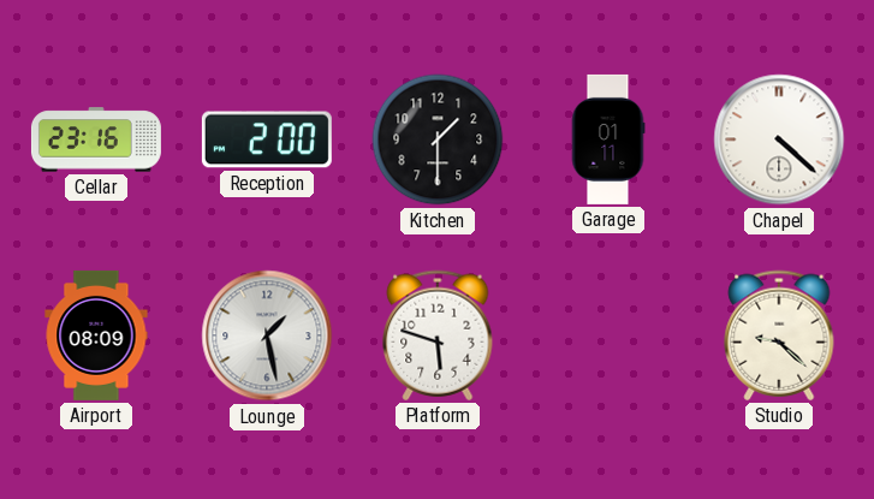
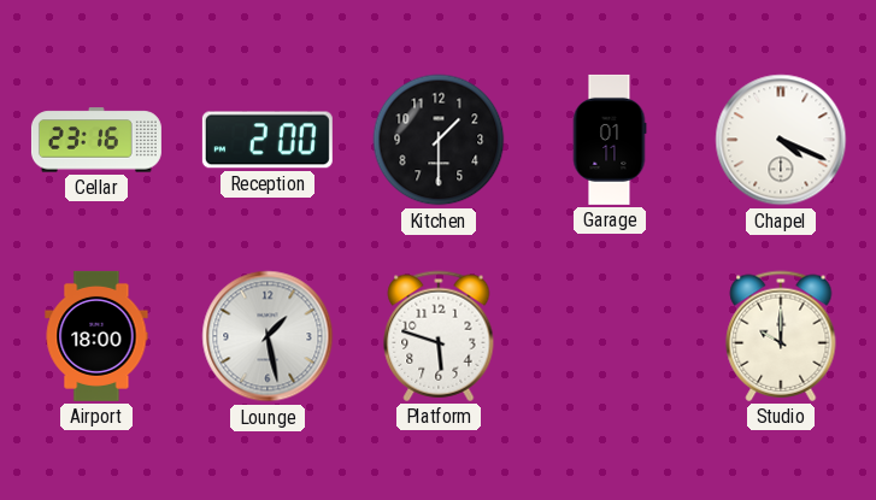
Chapel: 4:22 -> 4:19
Airport: 08:09 -> 18:00
Studio: 9:22 -> 10:00
